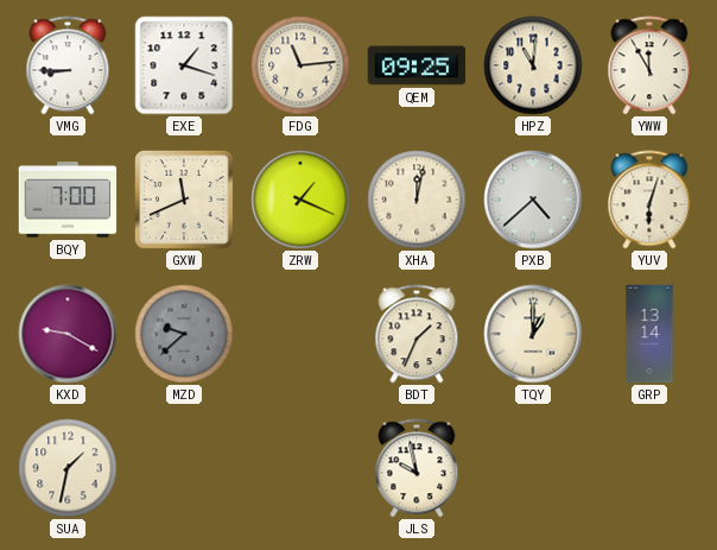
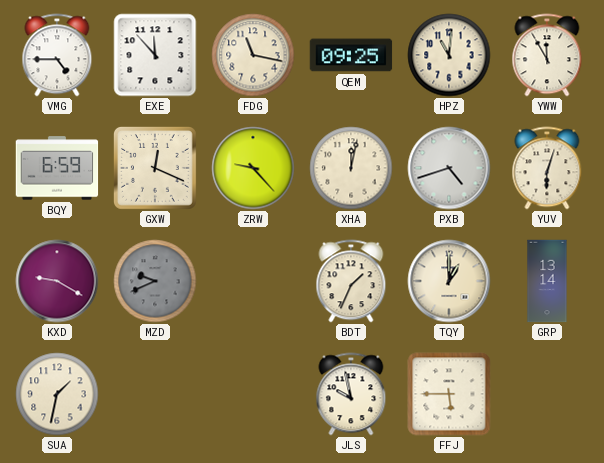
VMG: 8:45 -> 4:45
EXE: 1:18 -> 11:53
FDG: 11:14 -> 11:17
BQY: 7:00 -> 6:59
GXW: 11:41 -> 12:19
ZRW: 1:19 -> 9:23
PXB: 4:38 -> 4:42
MZD: 9:38 -> 9:41
FFJ: none -> 5:45
